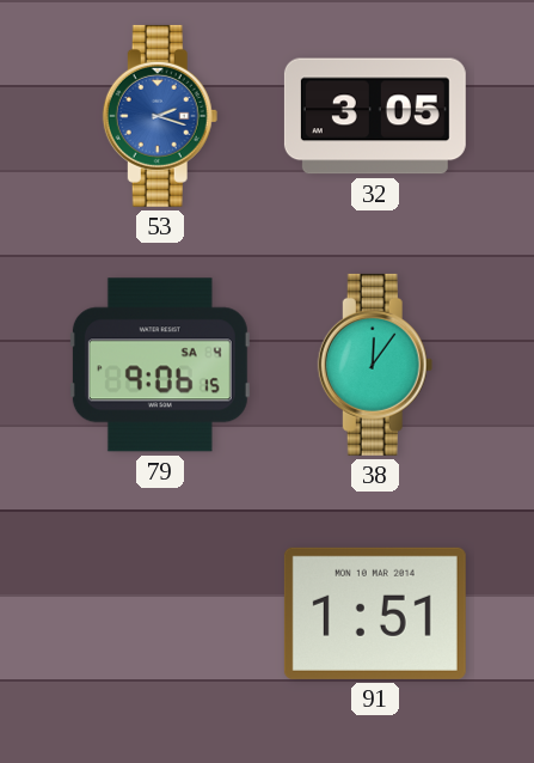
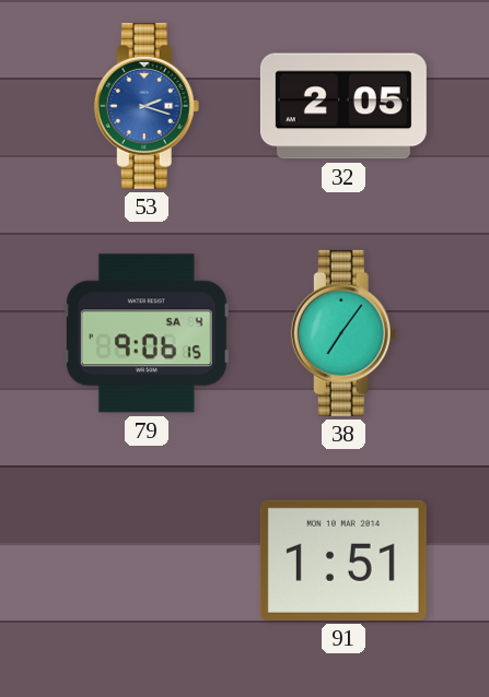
32: 3:05 -> 2:05
38: 12:06 -> 7:06
